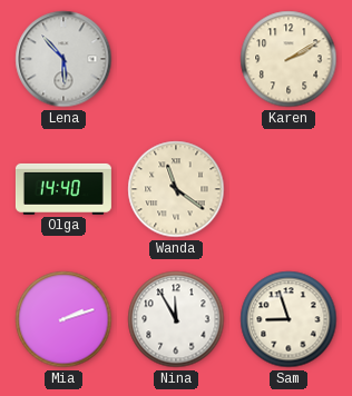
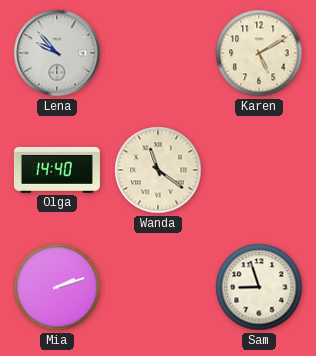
Lena: 5:53 -> 9:53
Karen: 2:10 -> 5:10
Nina: 11:55 -> none
